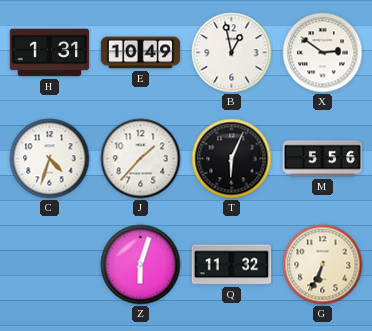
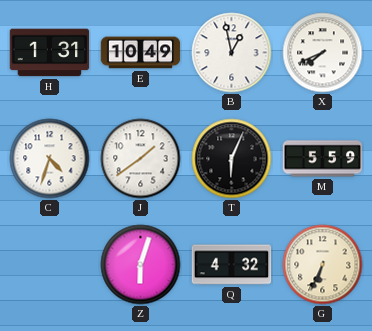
X: 2:51 -> 7:41
J: 1:37 -> 1:39
M: 5:56 -> 5:59
Q: 11:32 -> 4:32
